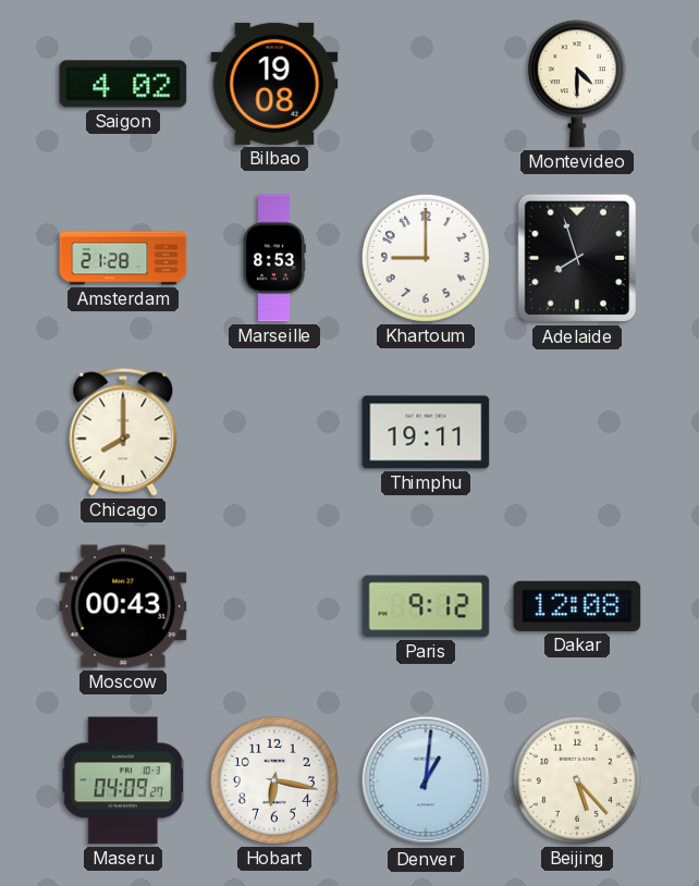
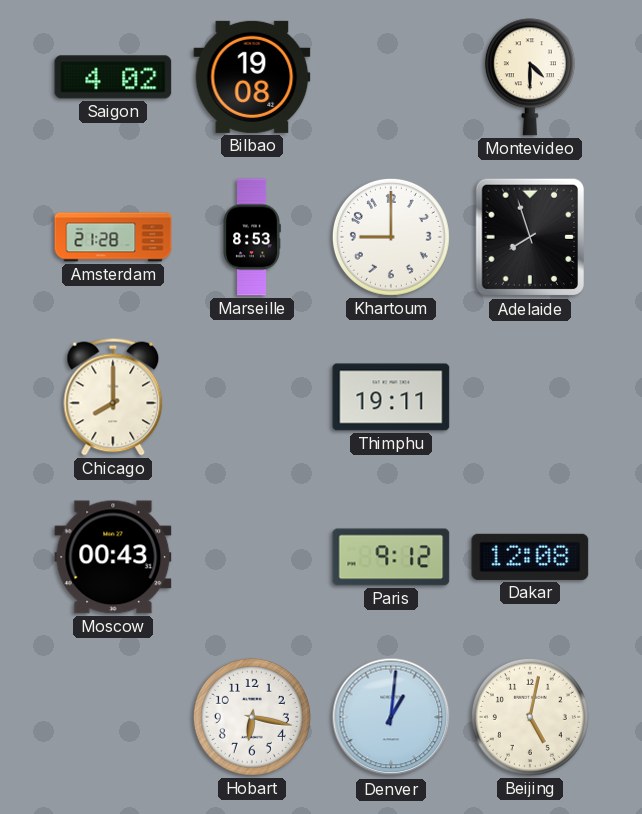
Maseru: 04:09 -> none
Beijing: 5:23 -> 5:02
